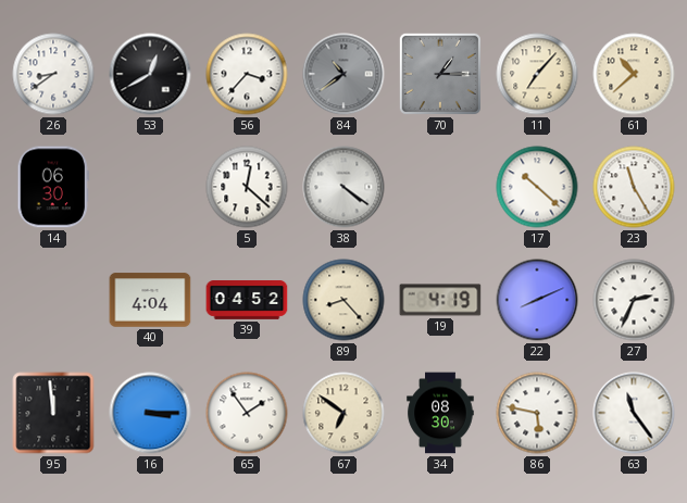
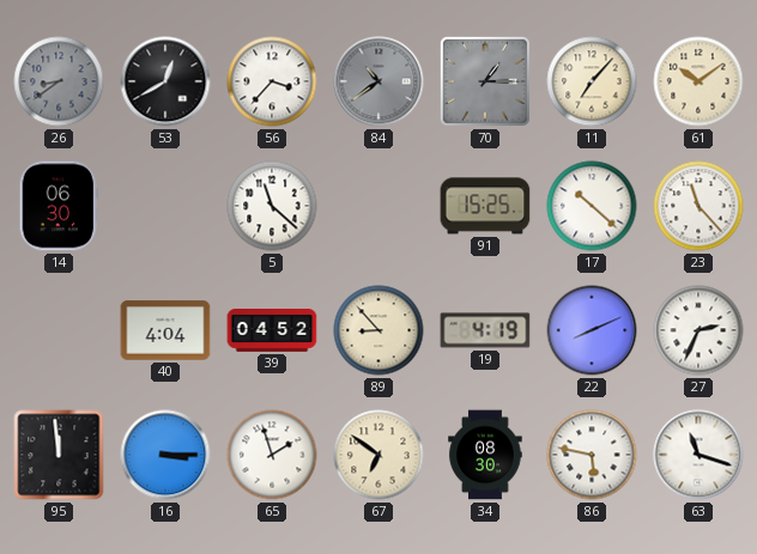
26 dial: white -> grey
61: 10:38 -> 10:09
5: 12:22 -> 11:22
38: 4:21 -> none
91: none -> 15:25
23: 11:25 -> 11:23
89: 8:23 -> 8:53
65: 1:54 -> 1:57
63: 11:24 -> 11:18
